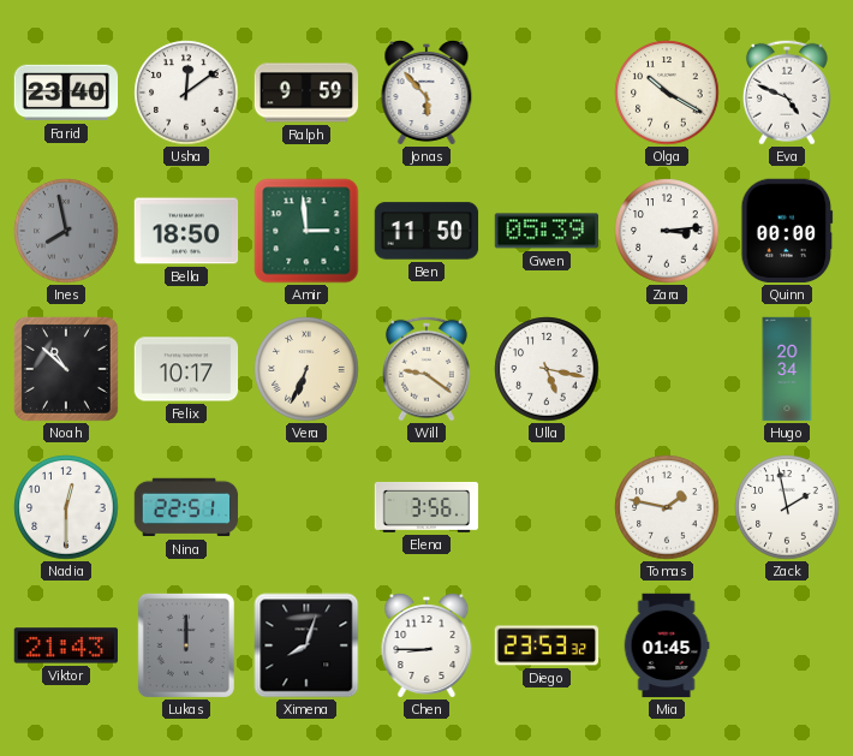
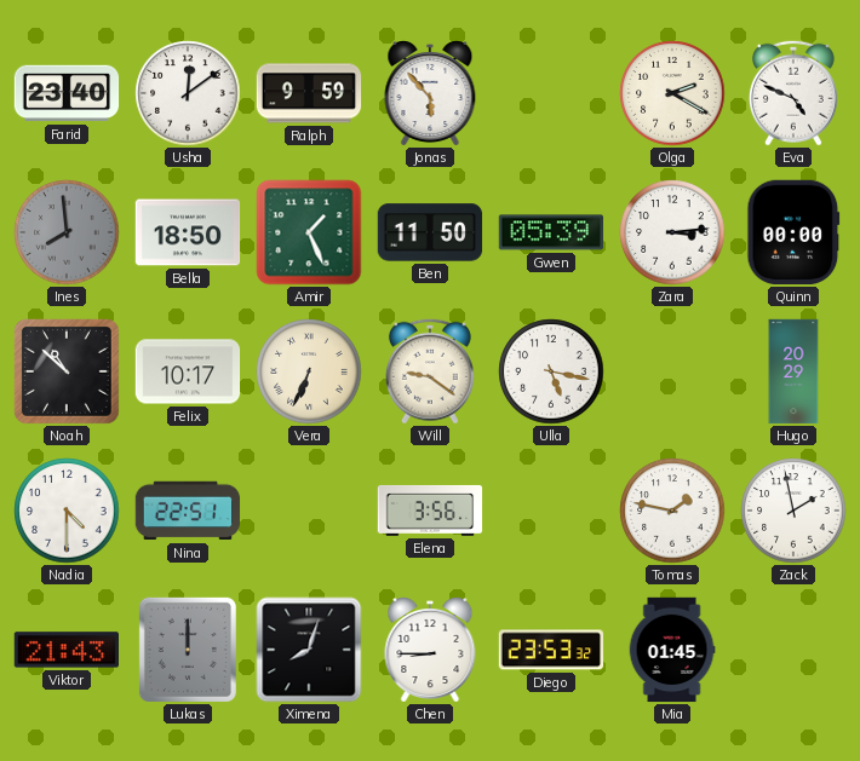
Olga: 10:20 -> 2:20
Ines: 7:58 -> 7:59
Amir: 2:59 -> 1:26
Hugo: 20:34 -> 20:29
Nadia: 12:30 -> 4:30
